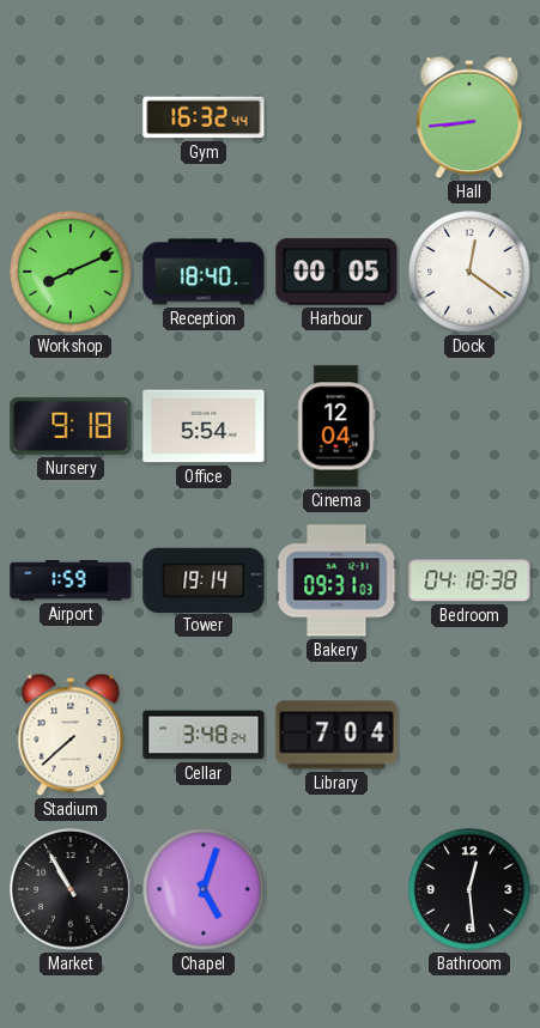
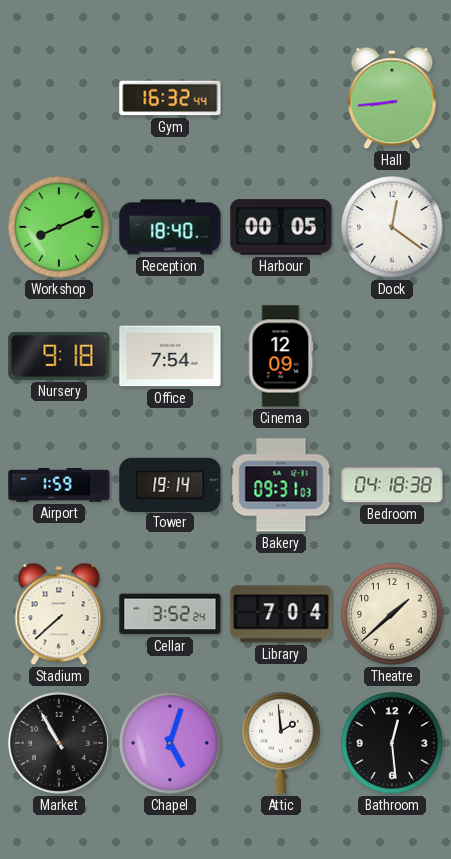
Office: 5:54 -> 7:54
Cinema: 12:04 -> 12:09
Cellar: 3:48 -> 3:52
Theatre: none -> 1:38
Attic: none -> 1:59
